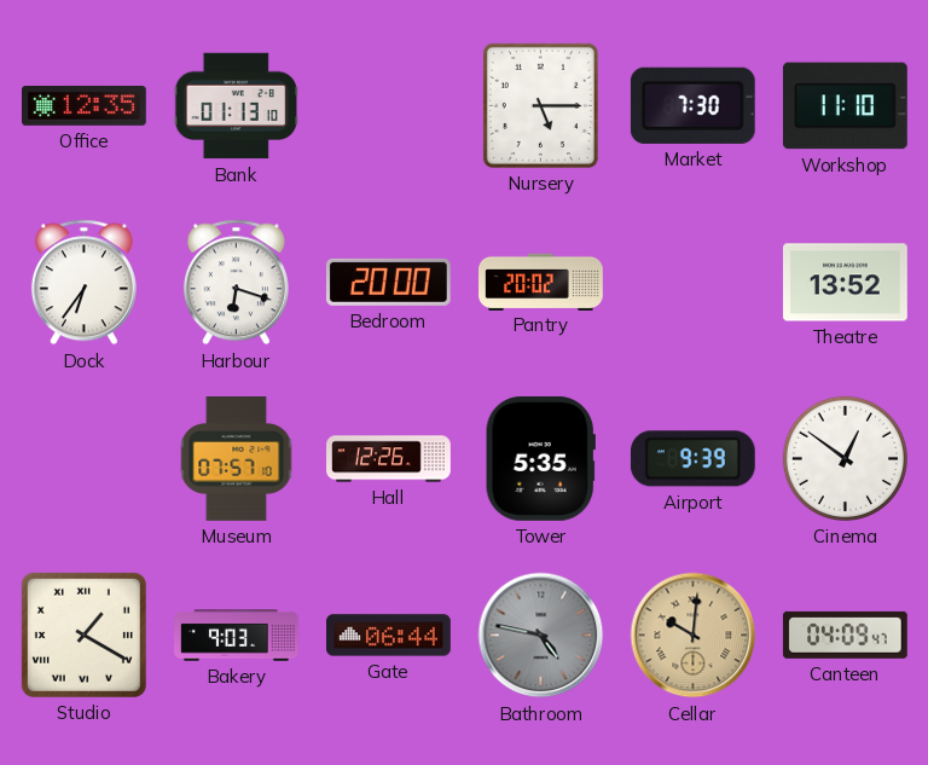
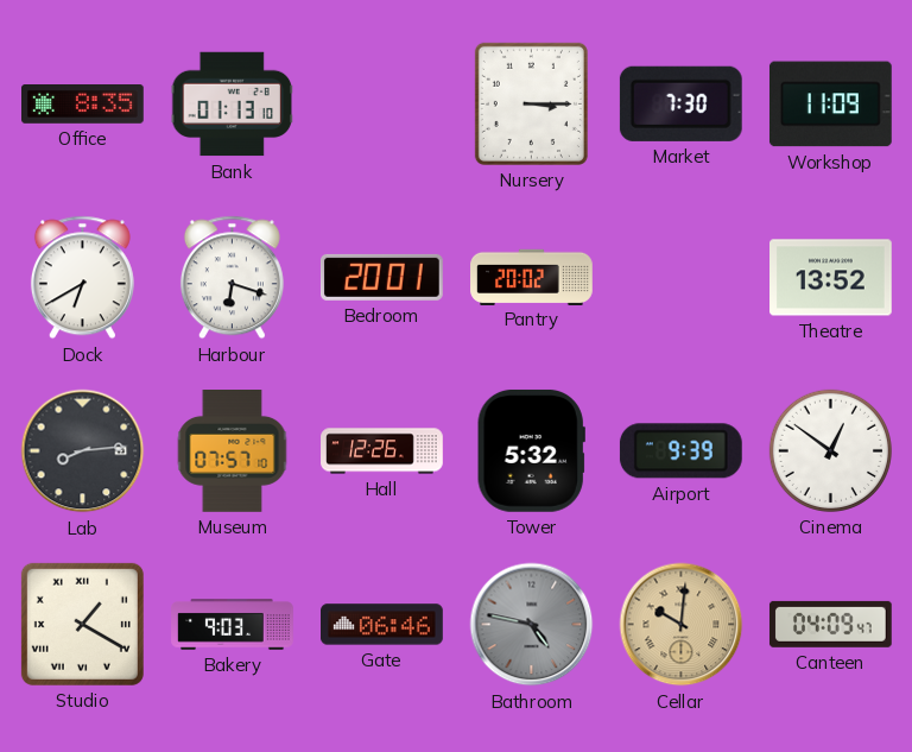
Office: 12:35 -> 8:35
Nursery: 5:15 -> 3:15
Workshop: 11:10 -> 11:09
Dock: 6:36 -> 6:40
Bedroom: 20:00 -> 20:01
Lab: none -> 8:14
Tower: 5:35 -> 5:32
Gate: 06:44 -> 06:46
